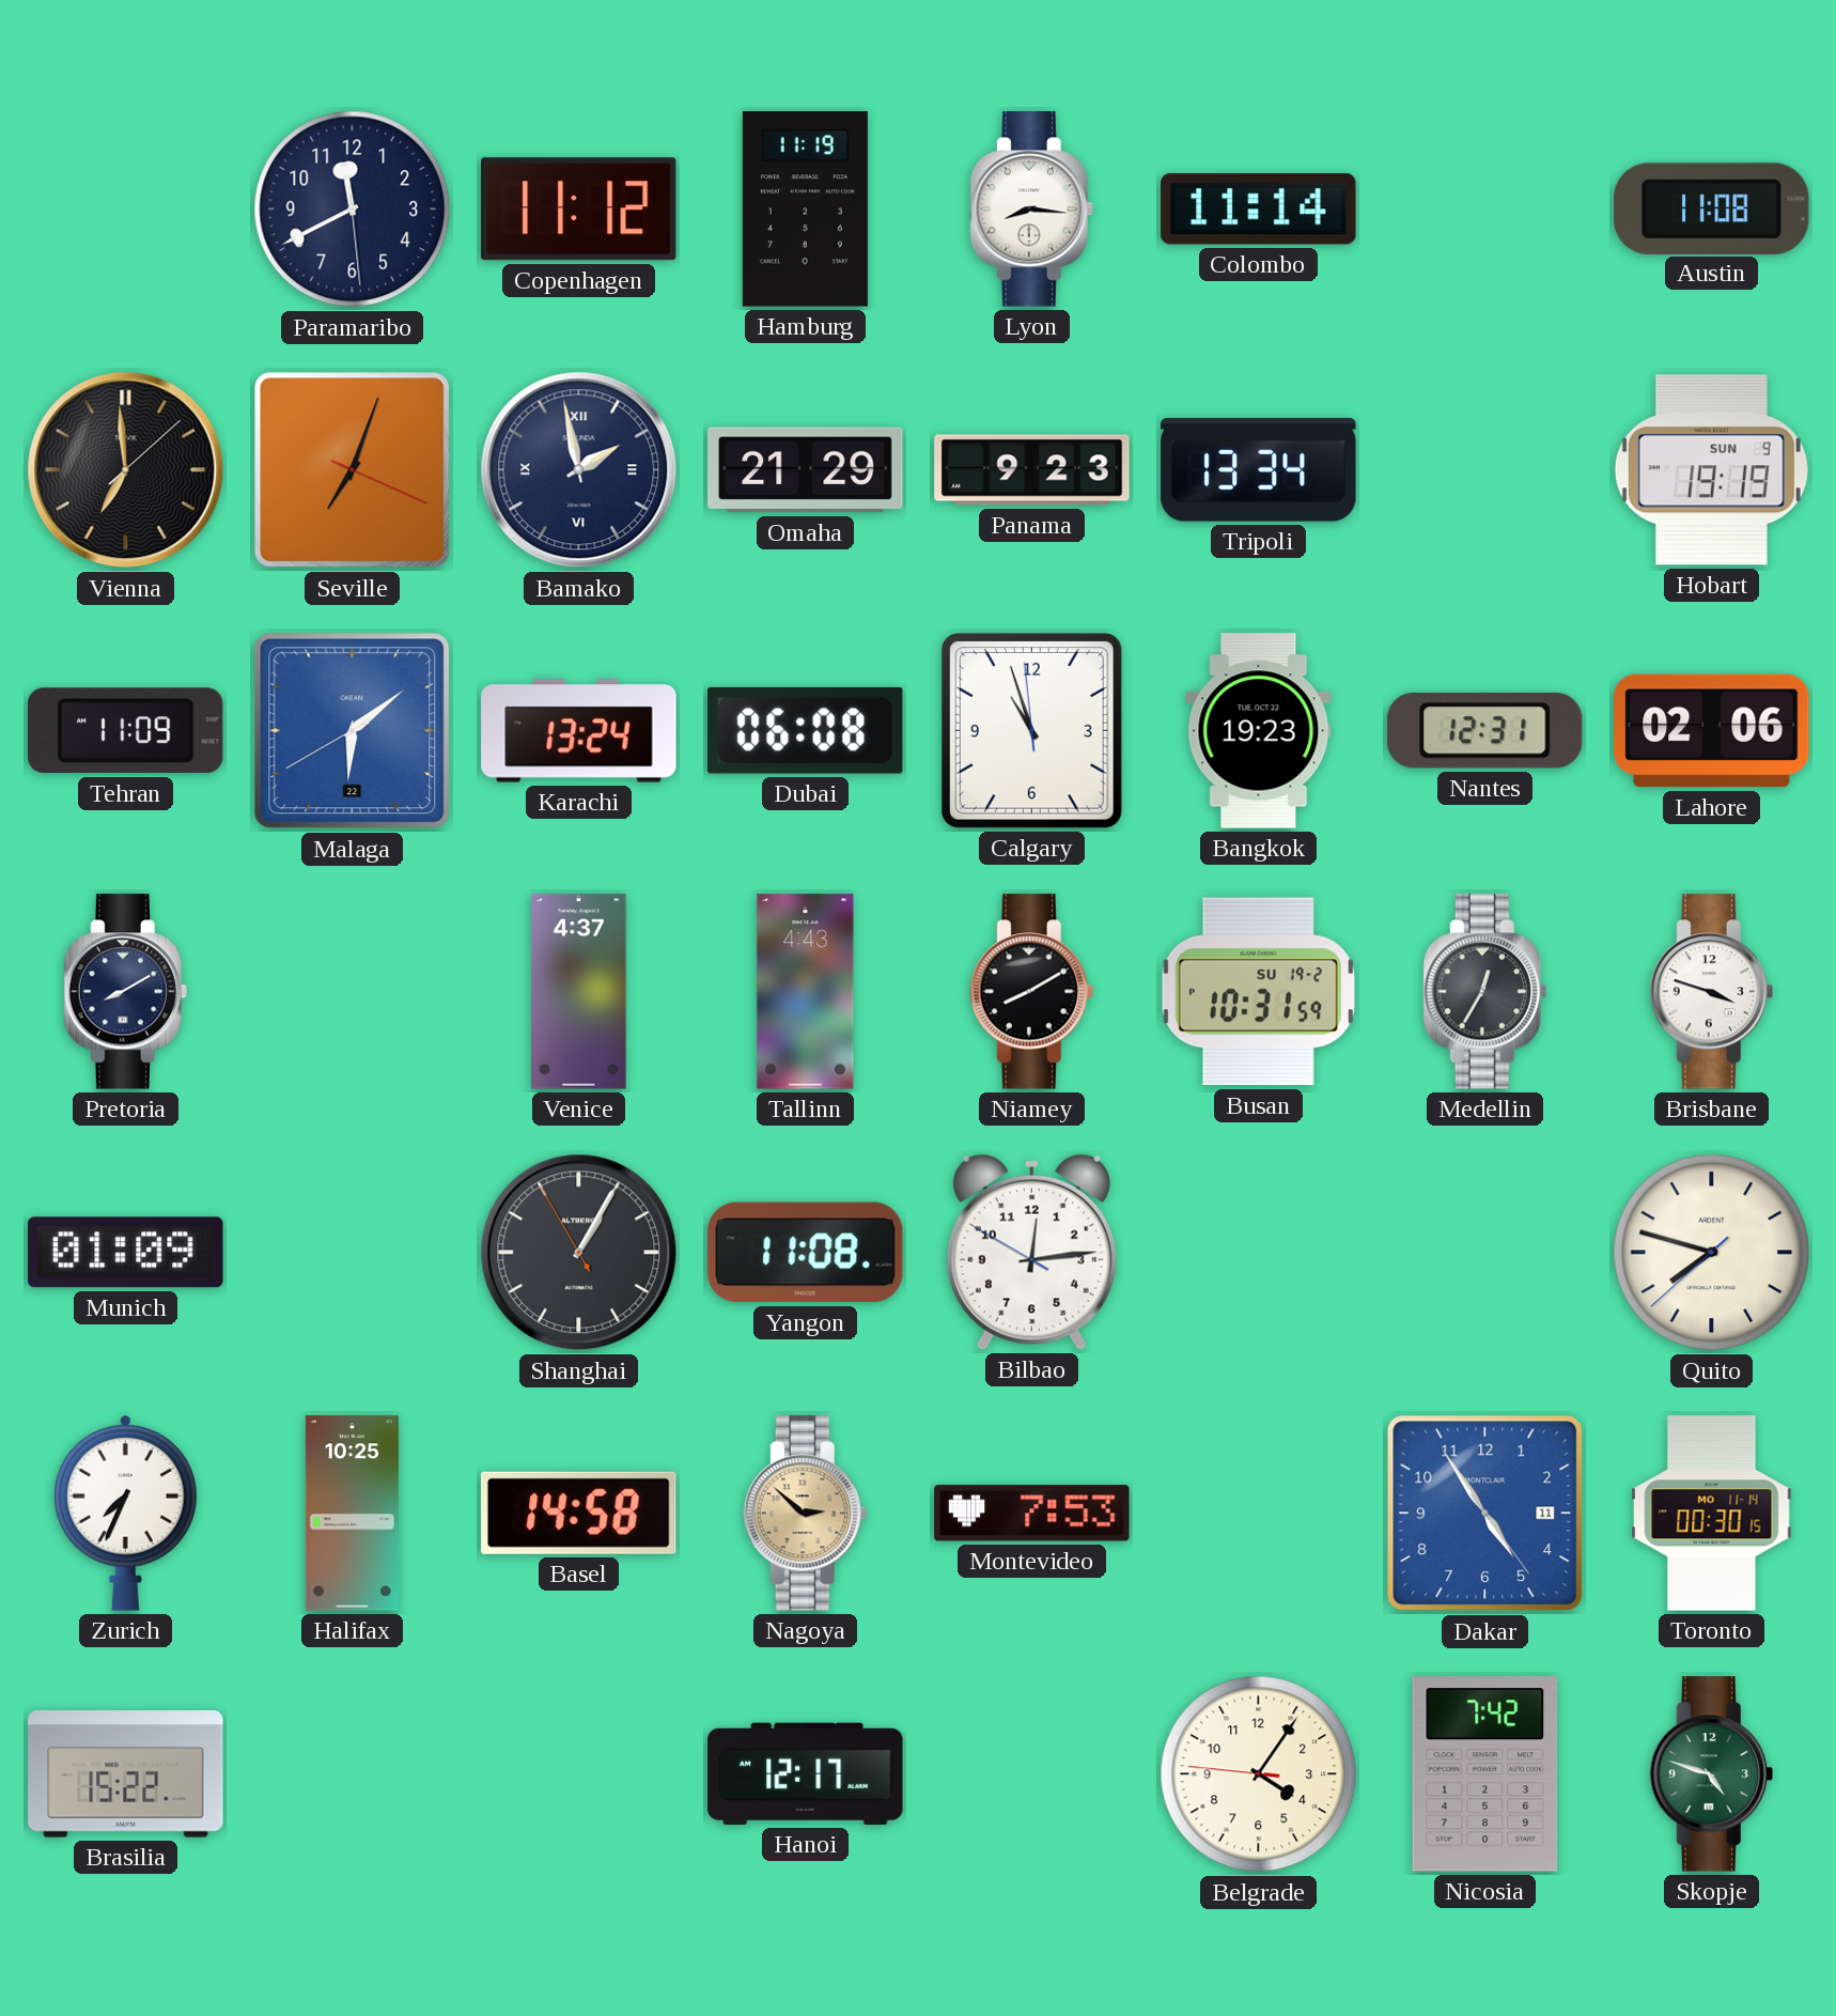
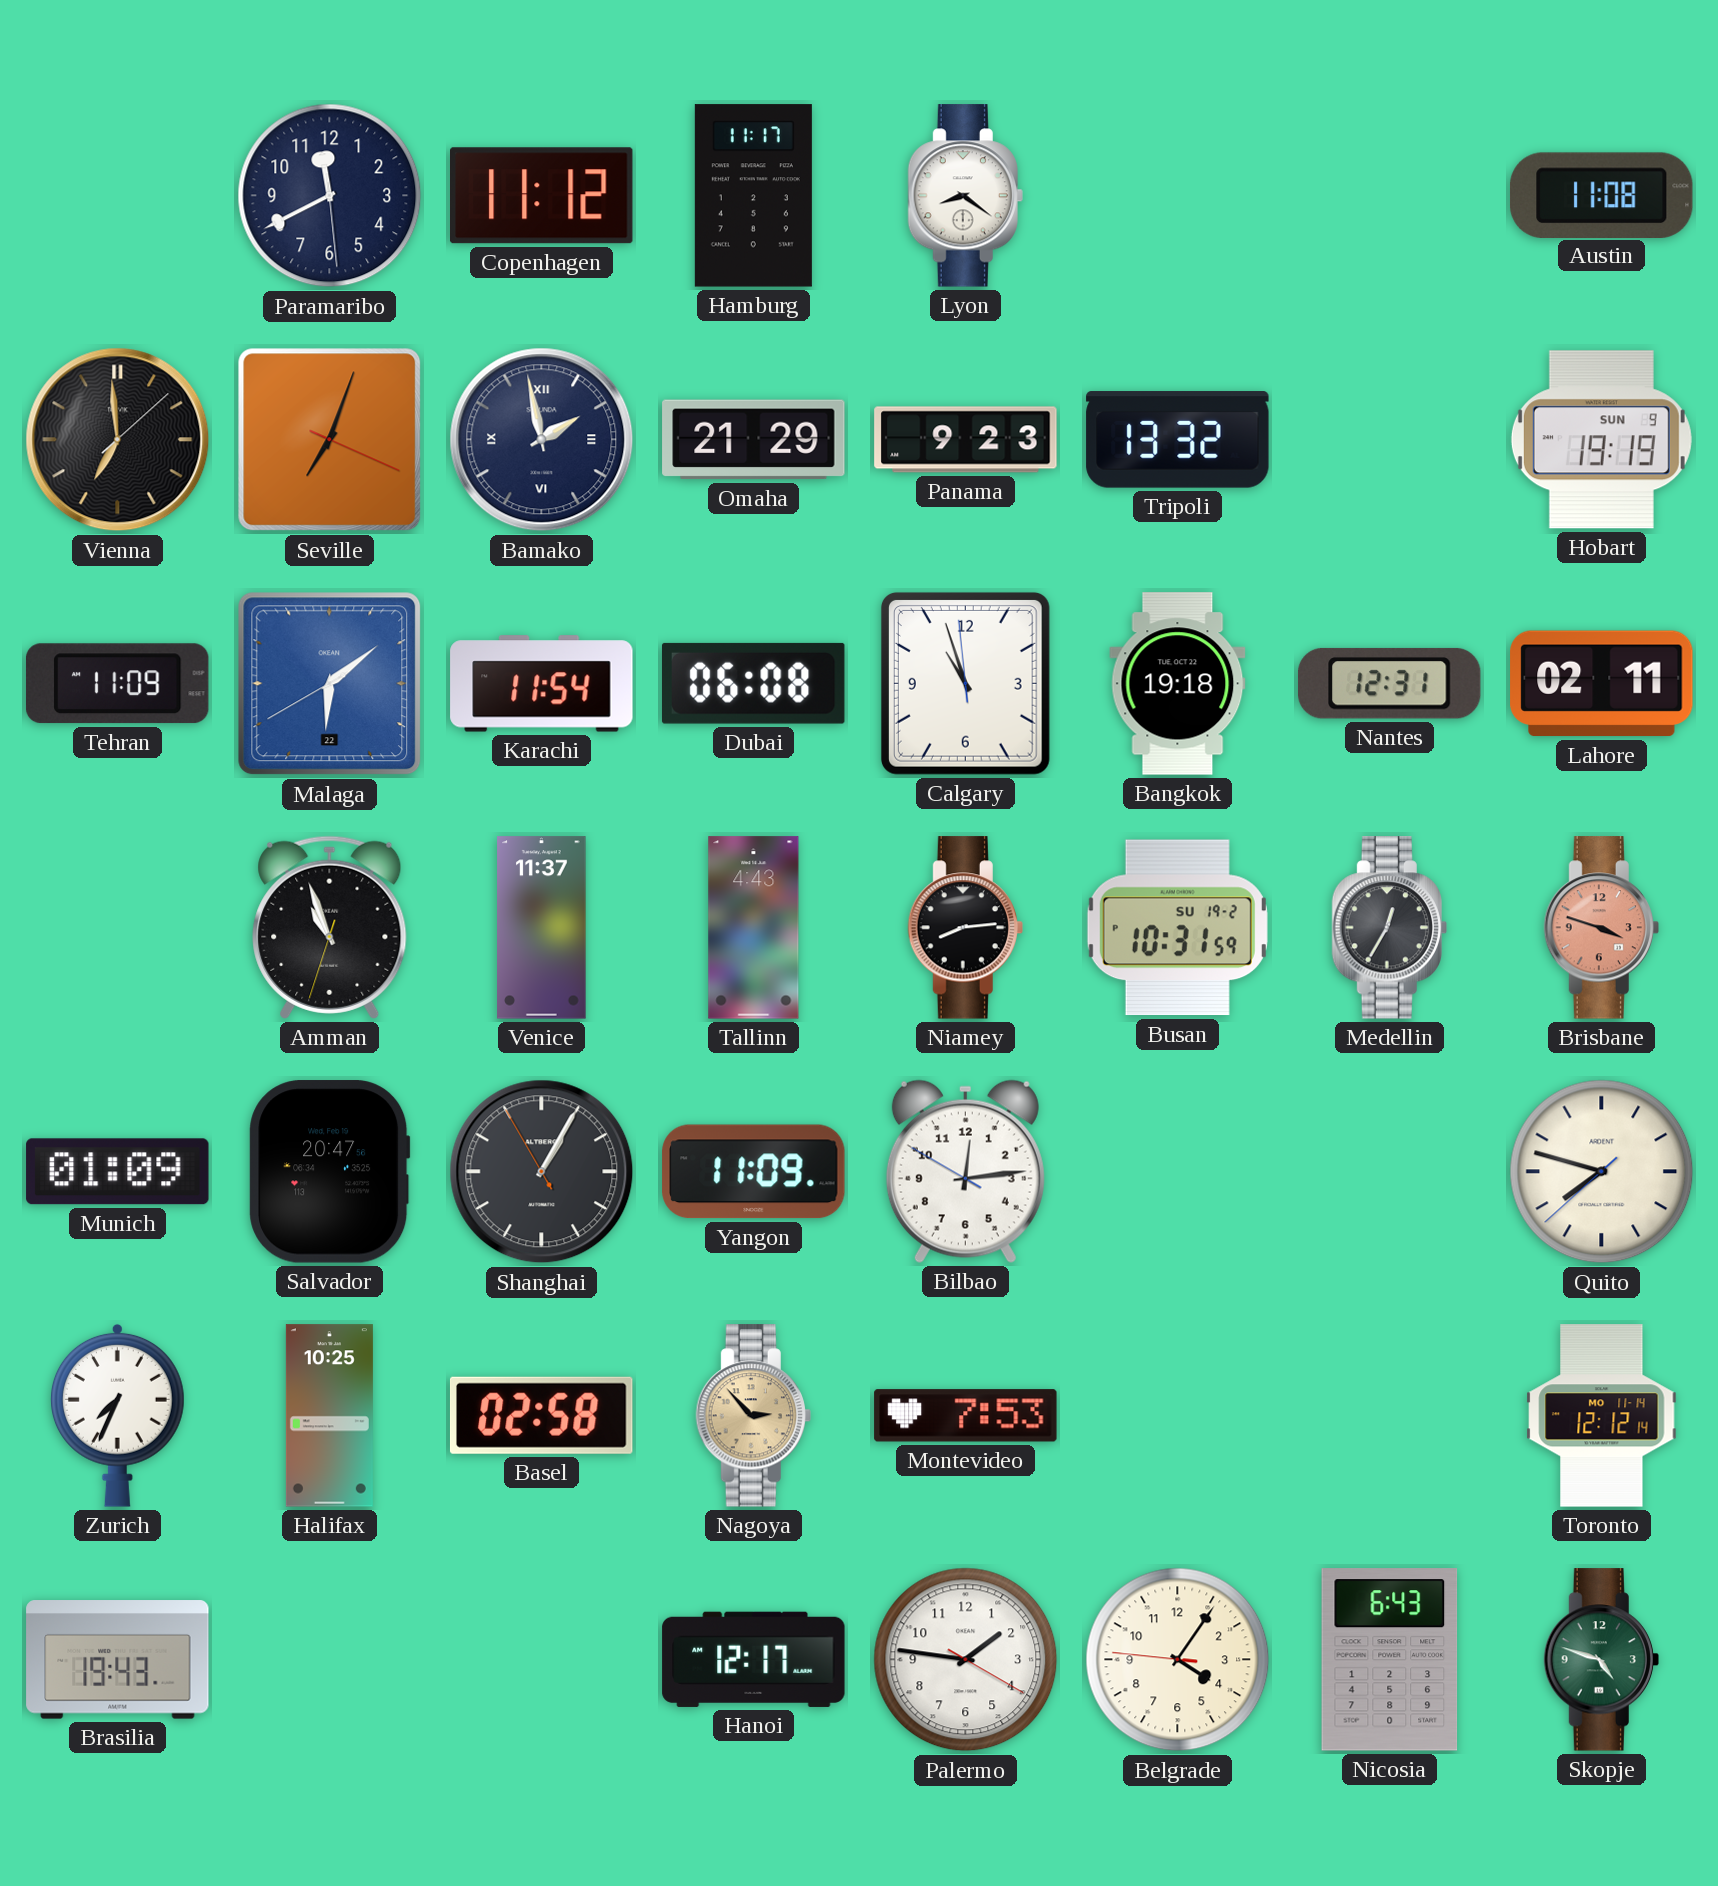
Hamburg: 11:19 -> 11:17
Lyon: 8:16 -> 8:21
Colombo: 11:14 -> none
Tripoli: 13:34 -> 13:32
Karachi: 13:24 -> 11:54
Bangkok: 19:23 -> 19:18
Lahore: 02:06 -> 02:11
Pretoria: 8:10 -> none
Amman: none -> 10:56
Venice: 4:37 -> 11:37
Niamey: 8:10 -> 8:14
Brisbane dial: white -> salmon
Salvador: none -> 20:47
Yangon: 11:08 -> 11:09
Basel: 14:58 -> 02:58
Nagoya: 2:52 -> 2:53
Dakar: 4:54 -> none
Toronto: 00:30 -> 12:12
Brasilia: 15:22 -> 19:43
Palermo: none -> 1:46
Nicosia: 7:42 -> 6:43
